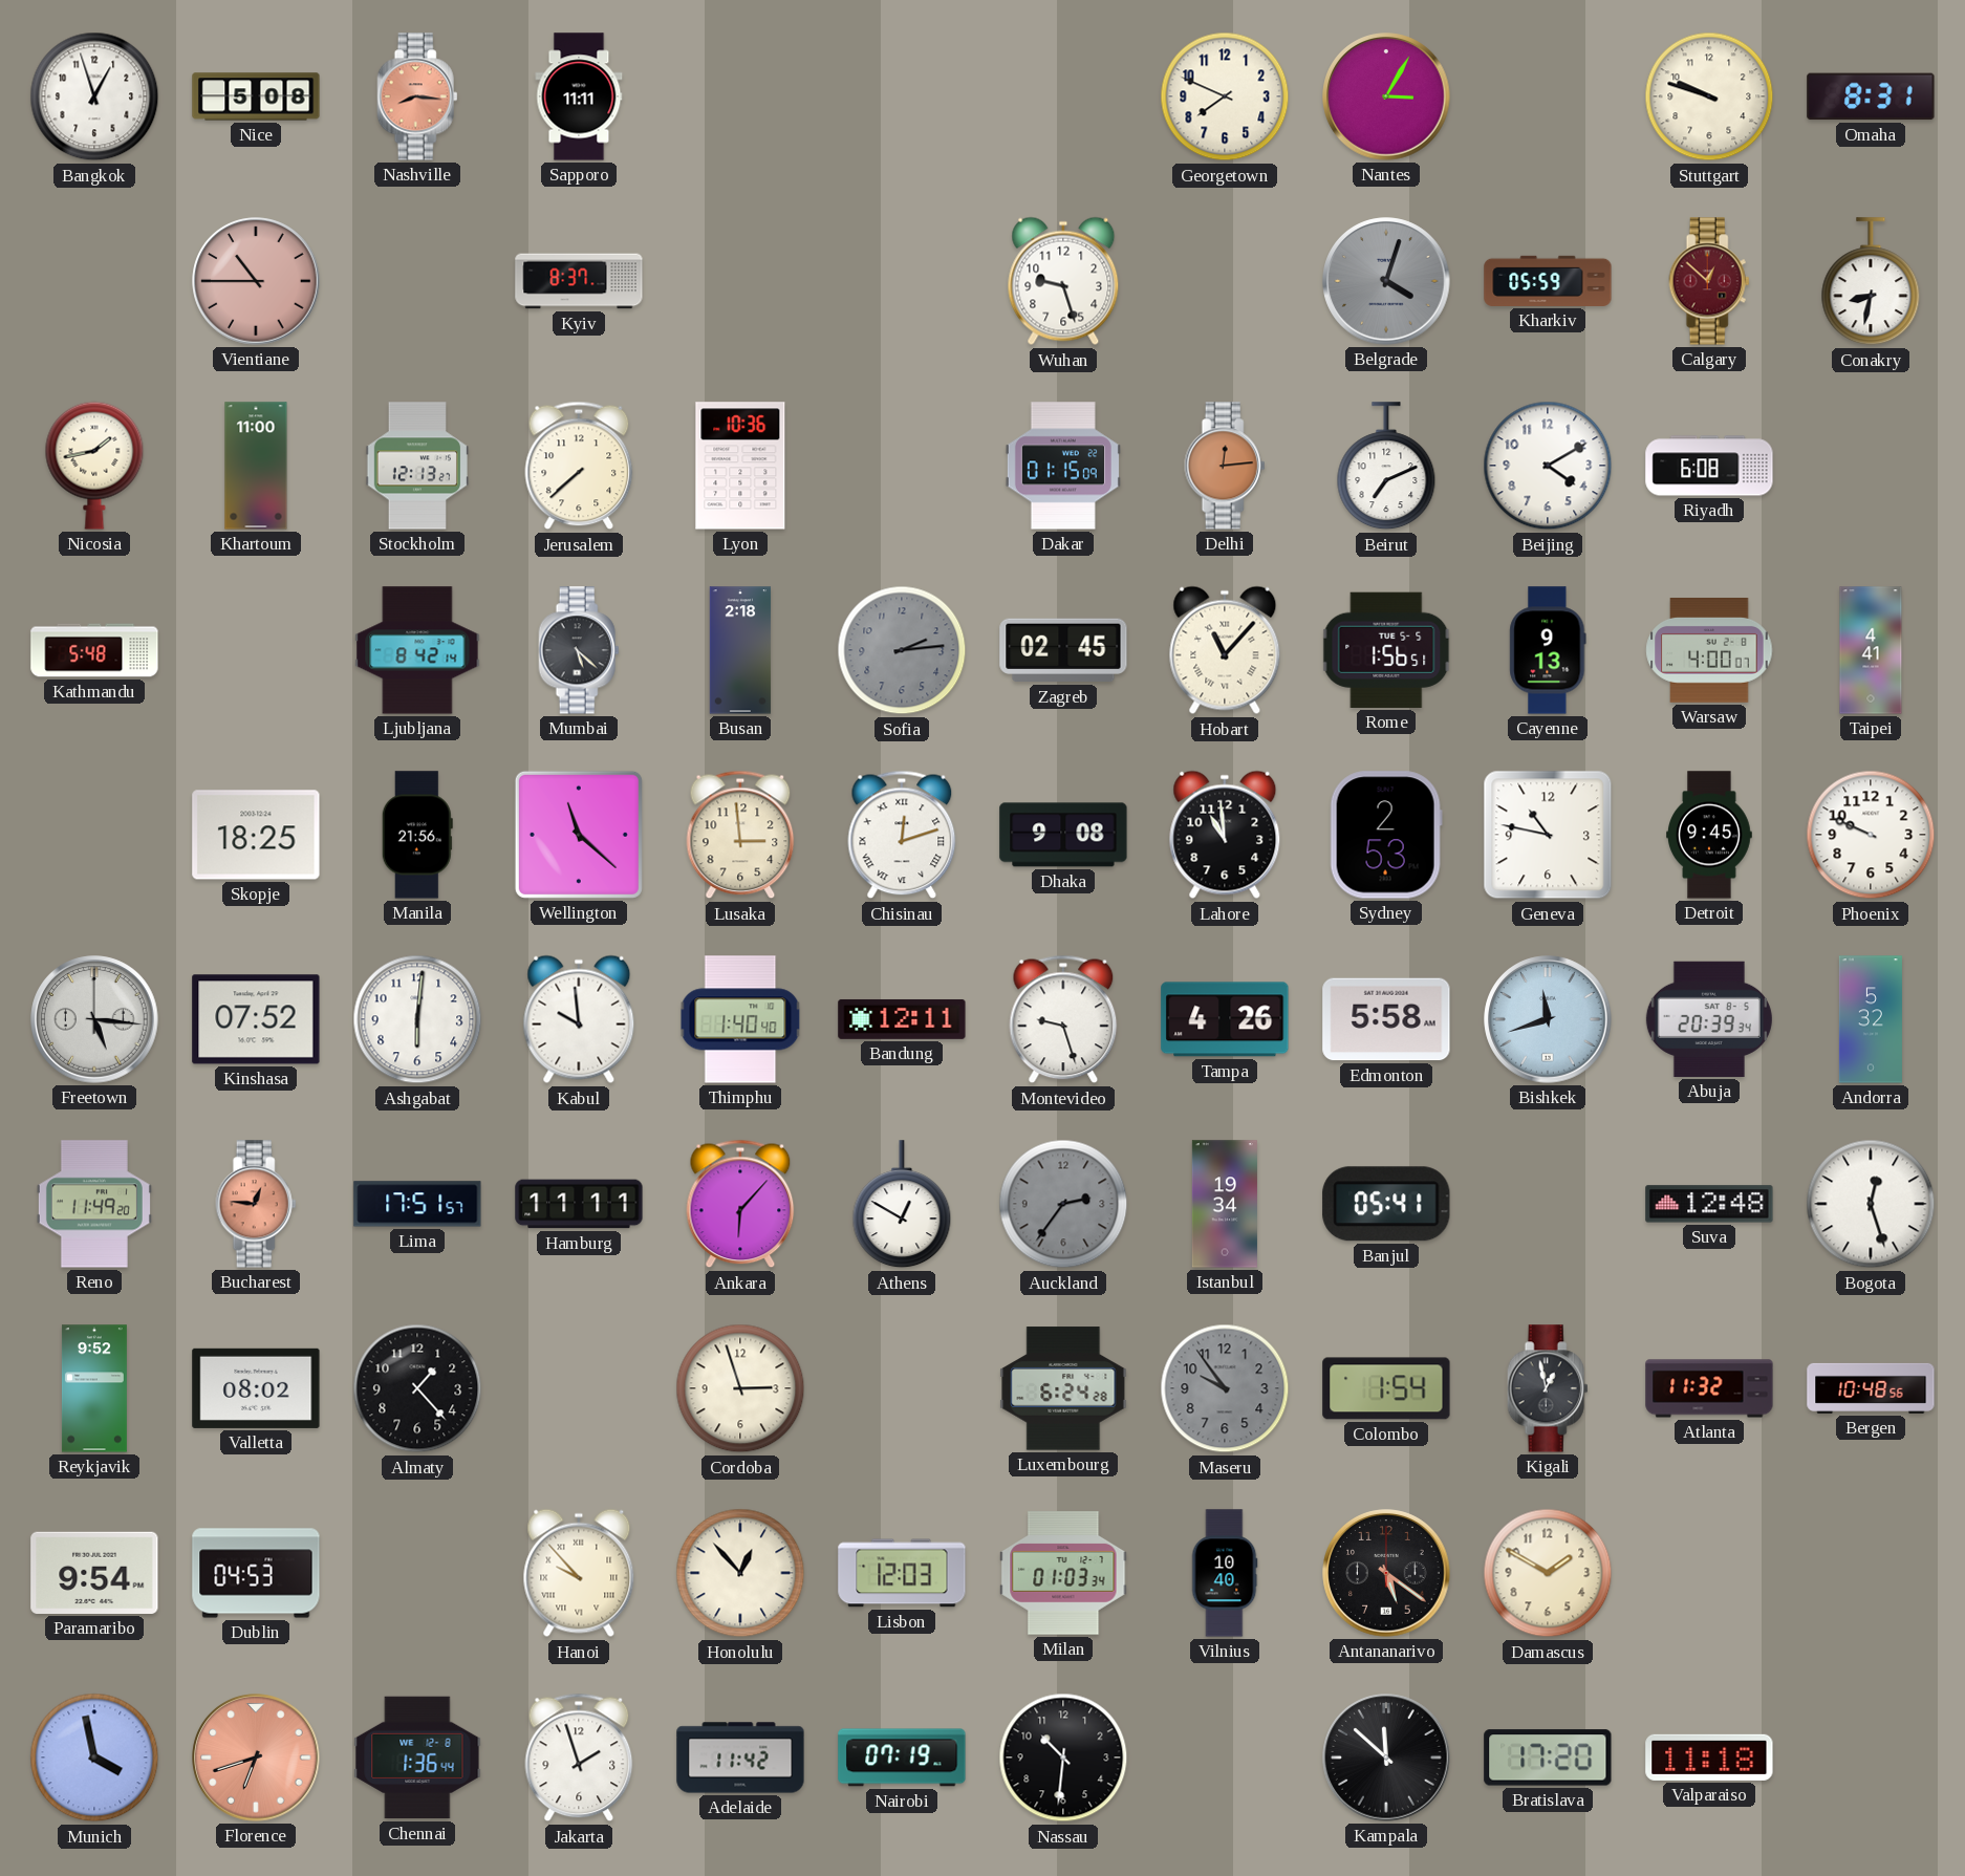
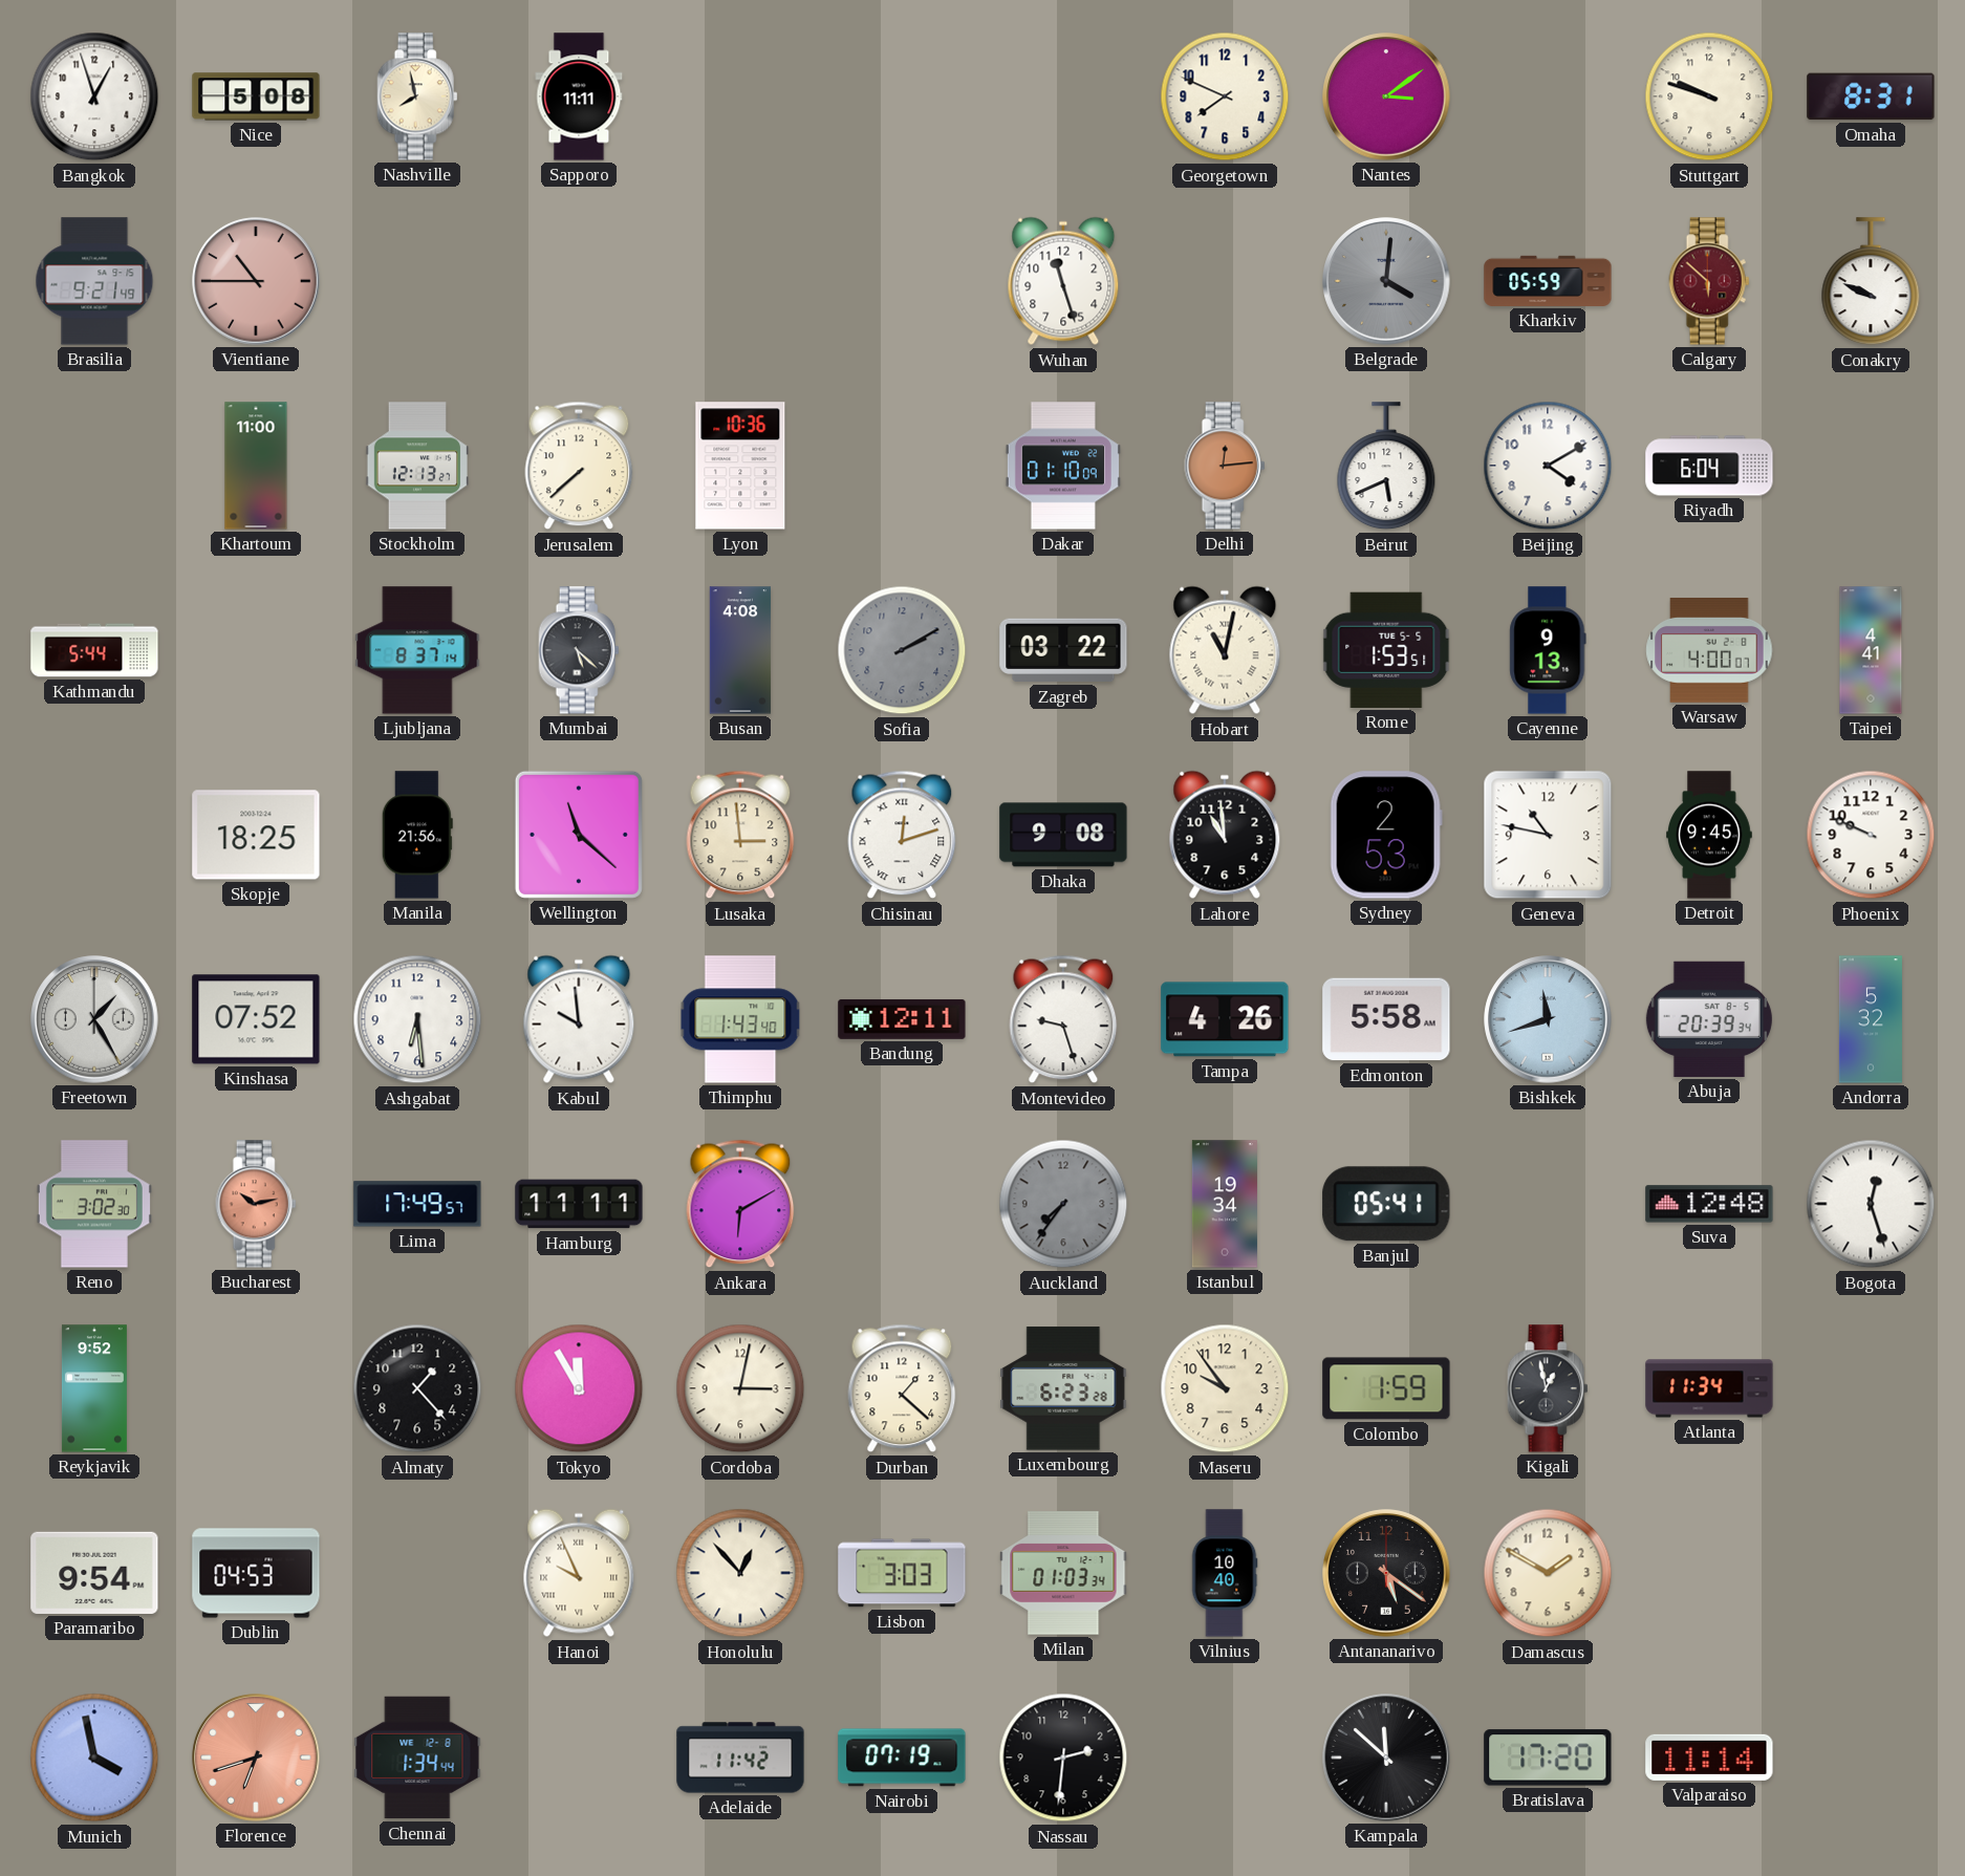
Nashville: 8:16 -> 7:58
Nashville dial: salmon -> cream
Nantes: 3:05 -> 3:09
Brasilia: none -> 9:21
Kyiv: 8:37 -> none
Wuhan: 9:27 -> 11:27
Belgrade: 4:03 -> 4:01
Calgary: 12:52 -> 5:52
Conakry: 8:32 -> 9:49
Nicosia: 1:43 -> none
Dakar: 01:15 -> 01:10
Beirut: 7:11 -> 5:41
Riyadh: 6:08 -> 6:04
Kathmandu: 5:48 -> 5:44
Ljubljana: 8:42 -> 8:37
Busan: 2:18 -> 4:08
Sofia: 2:14 -> 2:10
Zagreb: 02:45 -> 03:22
Hobart: 11:07 -> 11:02
Rome: 1:56 -> 1:53
Freetown: 5:16 -> 1:25
Ashgabat: 6:01 -> 6:29
Thimphu: 1:40 -> 1:43
Reno: 11:49 -> 3:02
Bucharest: 12:46 -> 10:13
Lima: 17:51 -> 17:49
Ankara: 6:07 -> 6:10
Athens: 12:50 -> none
Auckland: 2:36 -> 7:36
Valletta: 08:02 -> none
Tokyo: none -> 11:55
Cordoba: 2:57 -> 3:02
Durban: none -> 1:22
Luxembourg: 6:24 -> 6:23
Maseru dial: grey -> cream
Colombo: 1:54 -> 1:59
Atlanta: 11:32 -> 11:34
Bergen: 10:48 -> none
Hanoi: 9:53 -> 9:56
Lisbon: 12:03 -> 3:03
Chennai: 1:36 -> 1:34
Jakarta: 1:57 -> none
Nassau: 10:31 -> 2:31
Valparaiso: 11:18 -> 11:14
